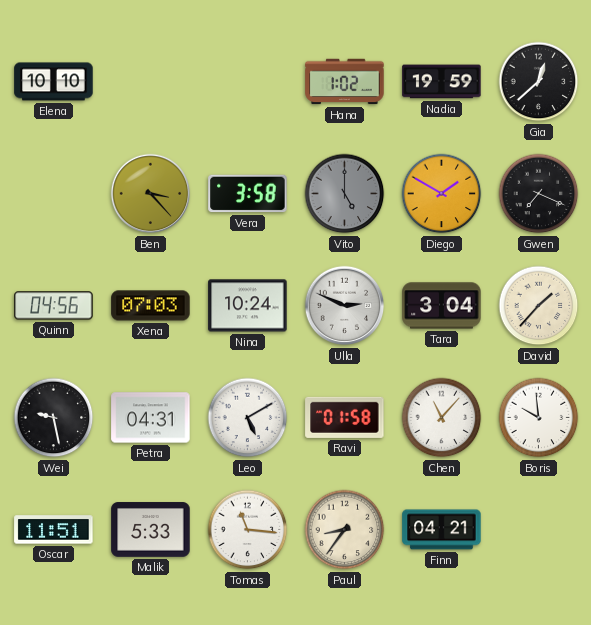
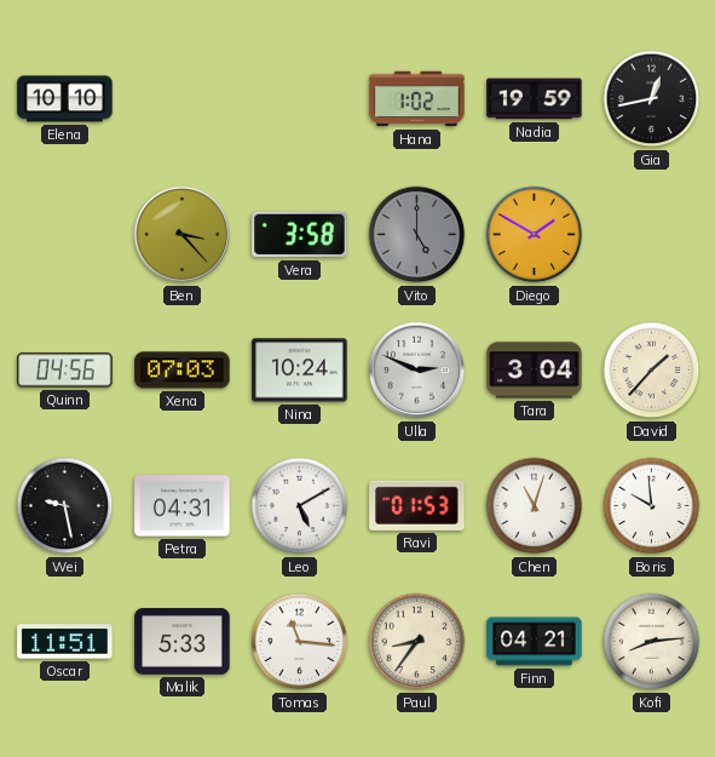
Gia: 12:38 -> 12:43
Gwen: 7:19 -> none
Ravi: 01:58 -> 01:53
Chen: 11:07 -> 11:03
Kofi: none -> 8:14
